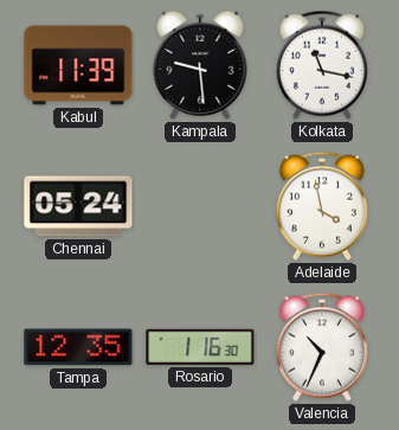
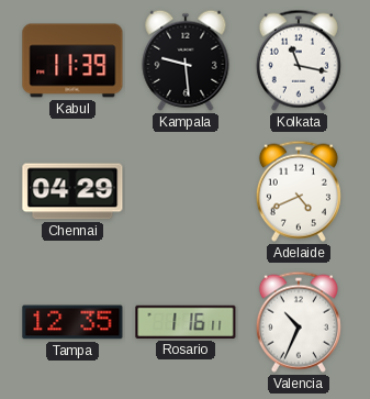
Chennai: 05:24 -> 04:29
Adelaide: 3:58 -> 4:41
Rosario: 1:16:30 -> 1:16:11
